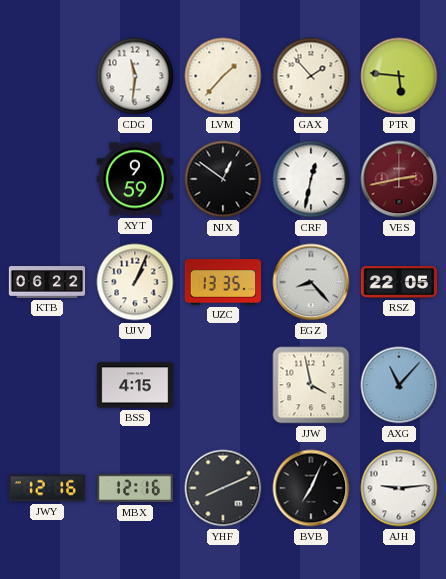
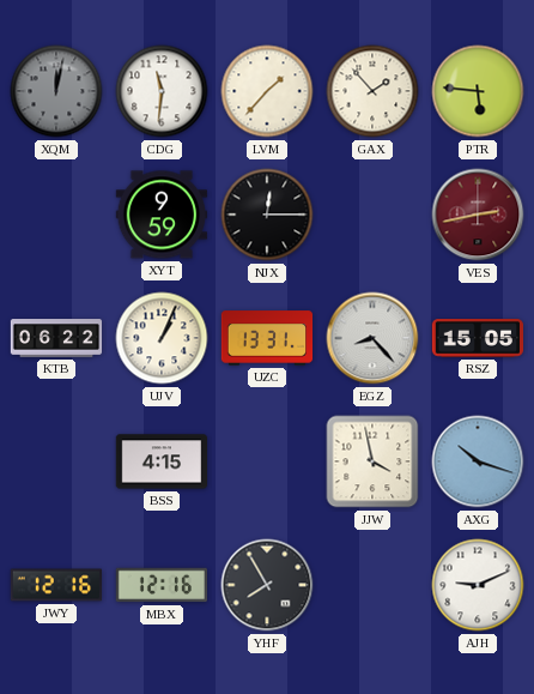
XQM: none -> 12:02
NJX: 12:51 -> 12:15
CRF: 12:32 -> none
UZC: 13:35 -> 13:31
RSZ: 22:05 -> 15:05
AXG: 11:07 -> 10:18
YHF: 8:11 -> 7:55
BVB: 7:04 -> none
AJH: 9:14 -> 9:11
